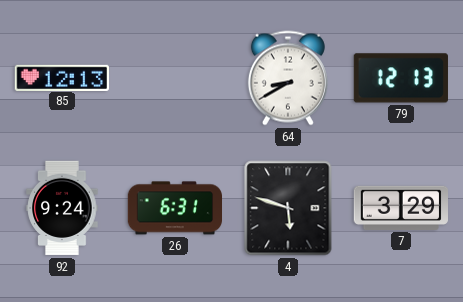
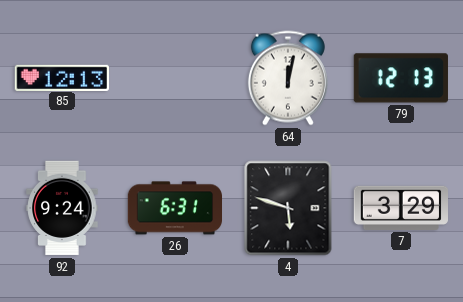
64: 8:40 -> 12:02
